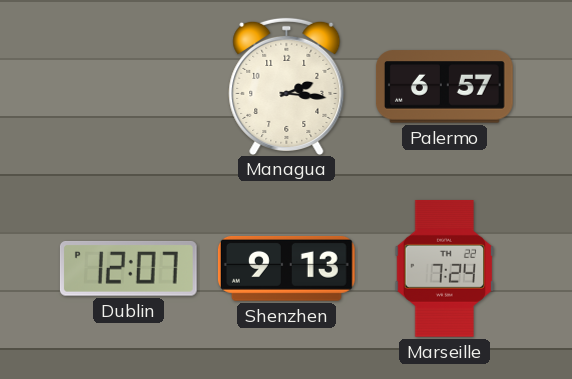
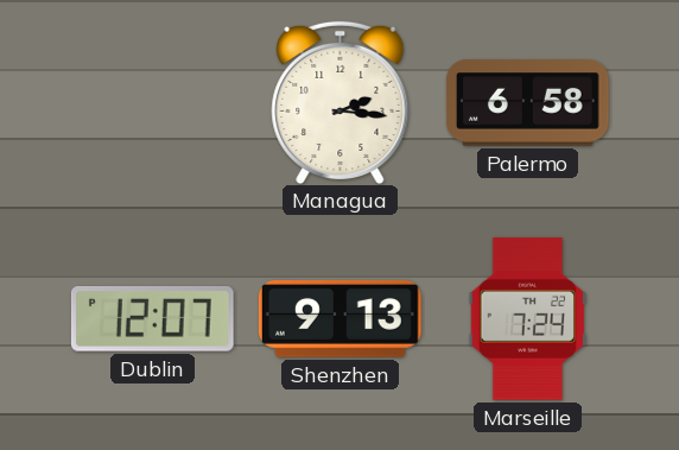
Palermo: 6:57 -> 6:58
